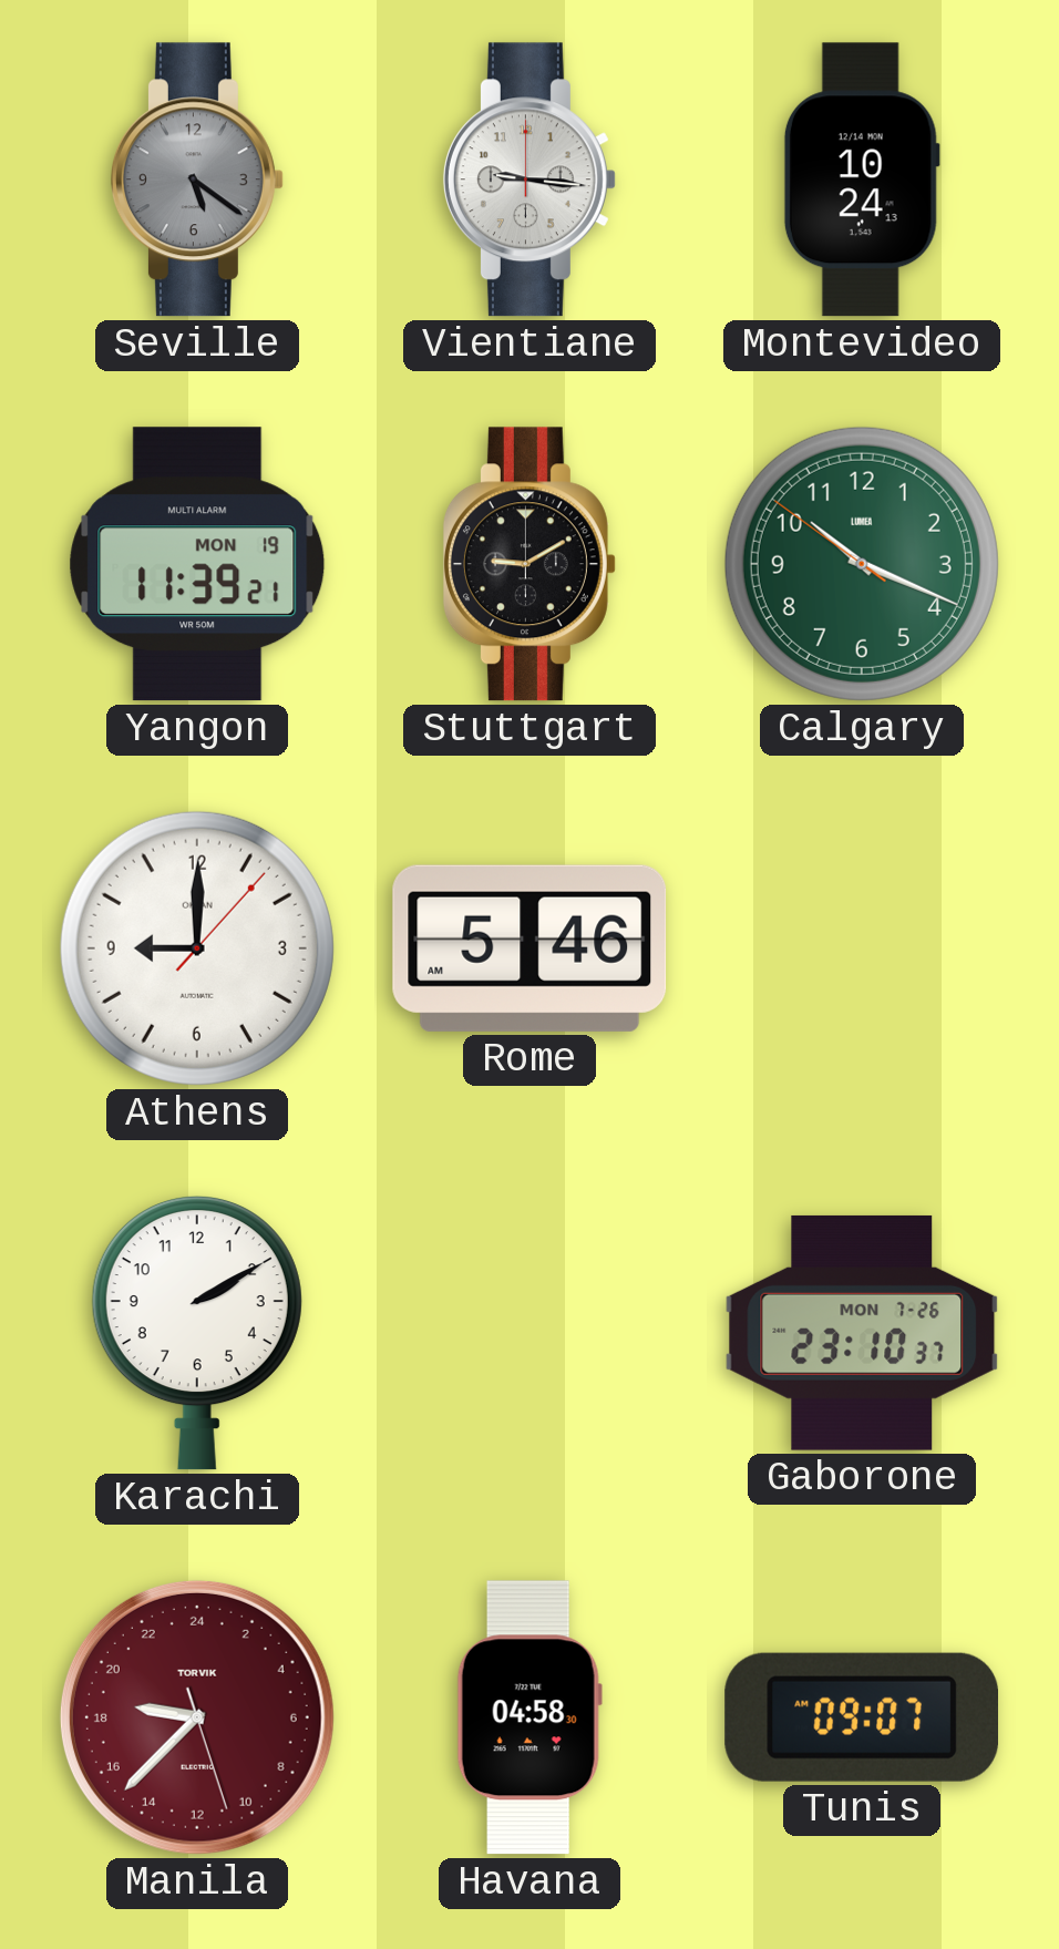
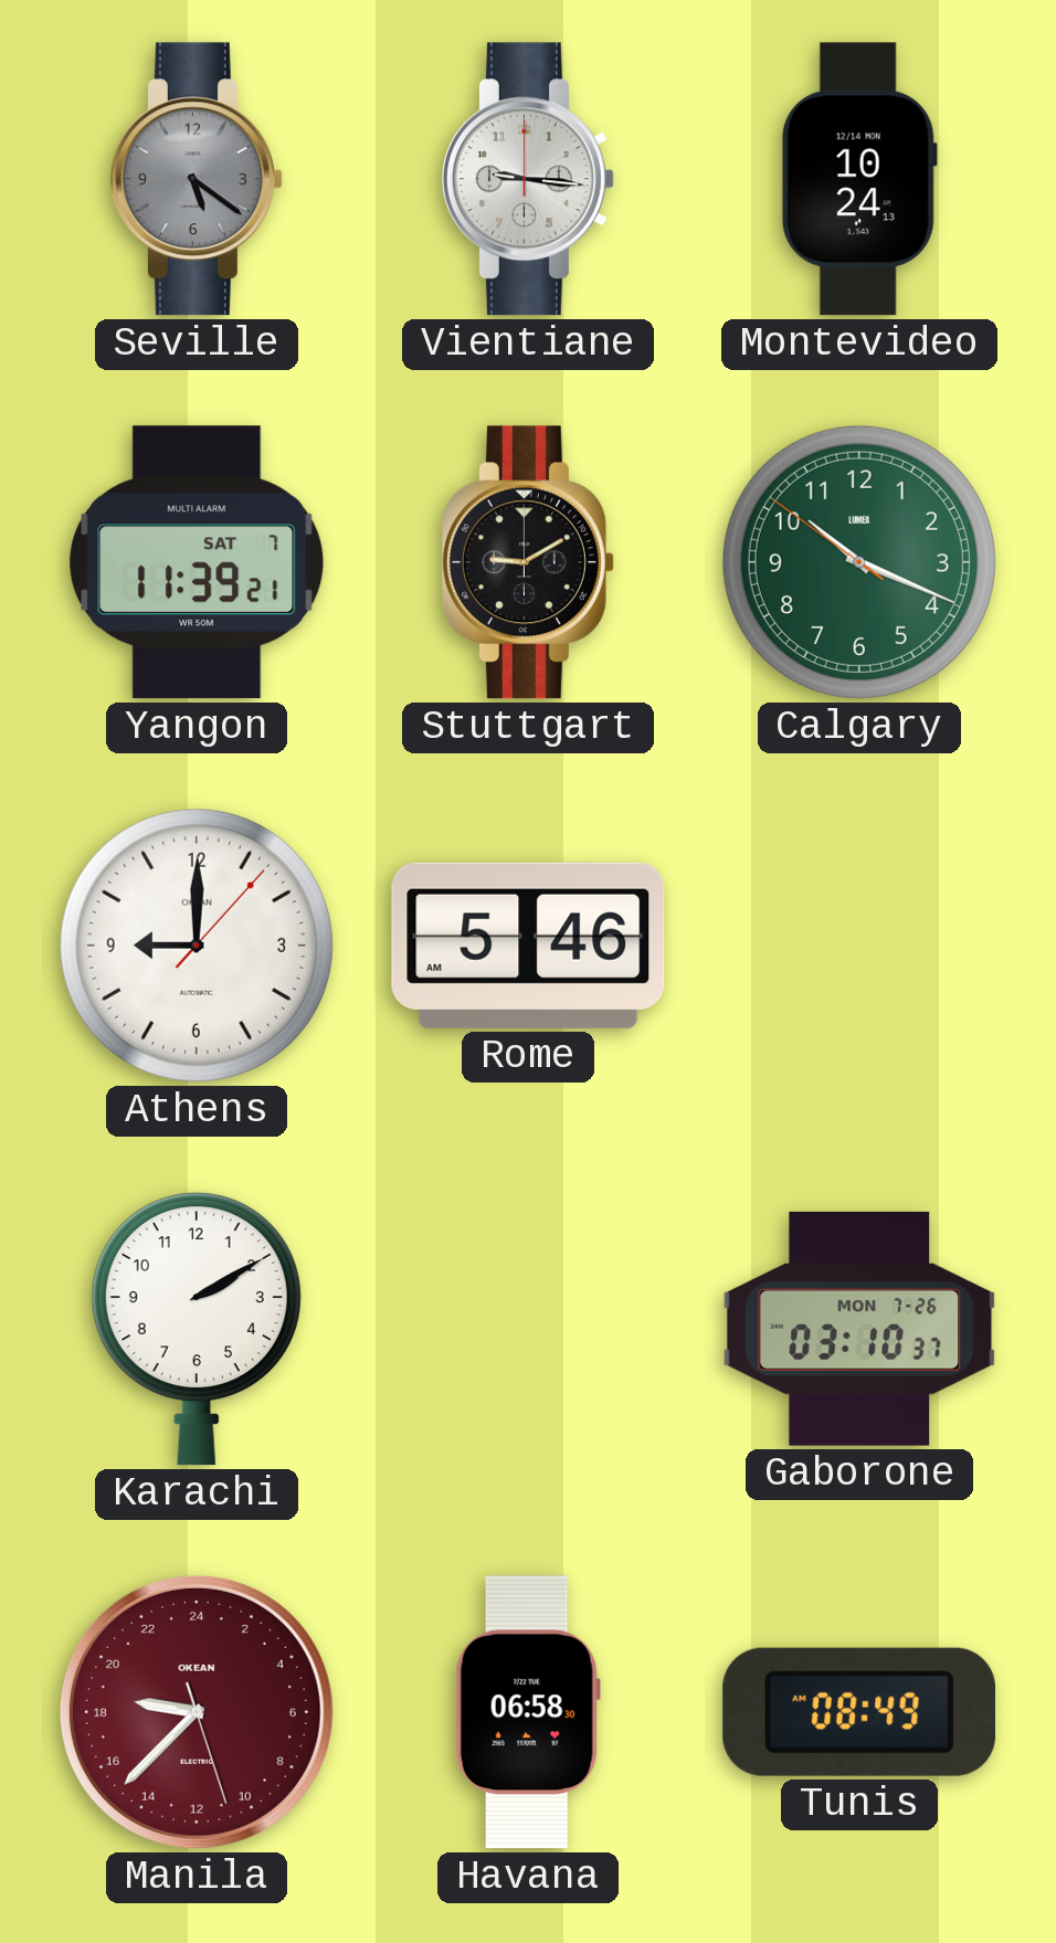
Yangon date: MON 19 -> SAT 7
Gaborone: 23:10 -> 03:10
Manila brand: TORVIK -> OKEAN
Havana: 04:58 -> 06:58
Tunis: 09:07 -> 08:49
